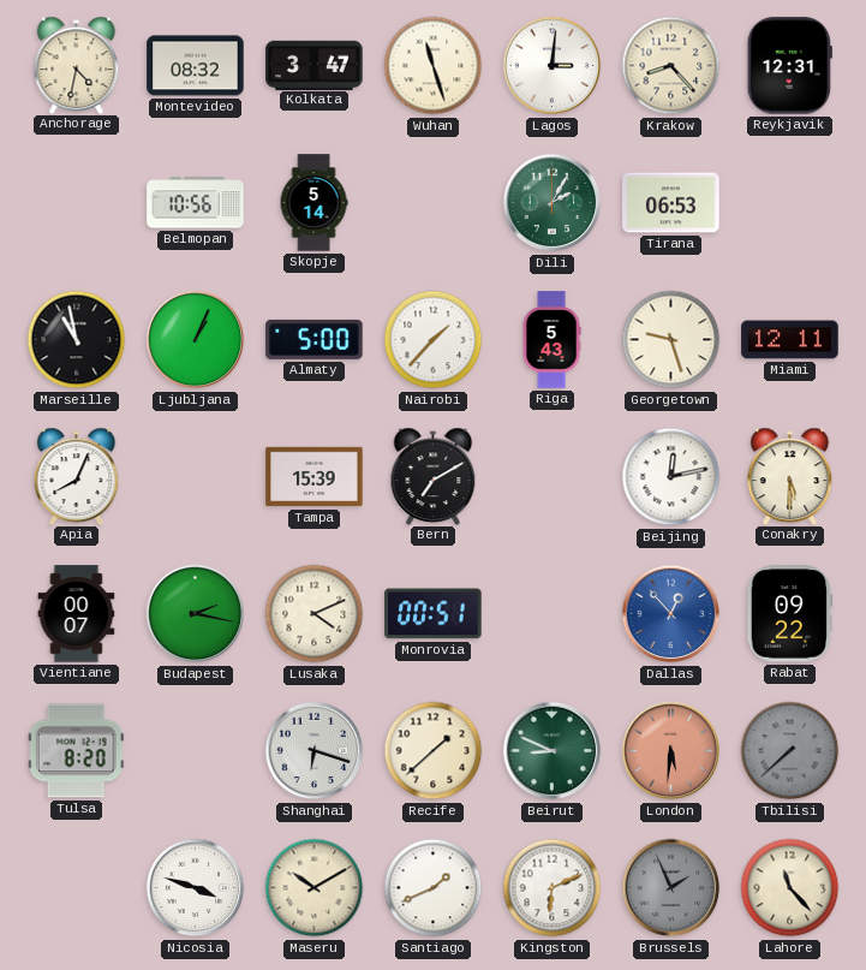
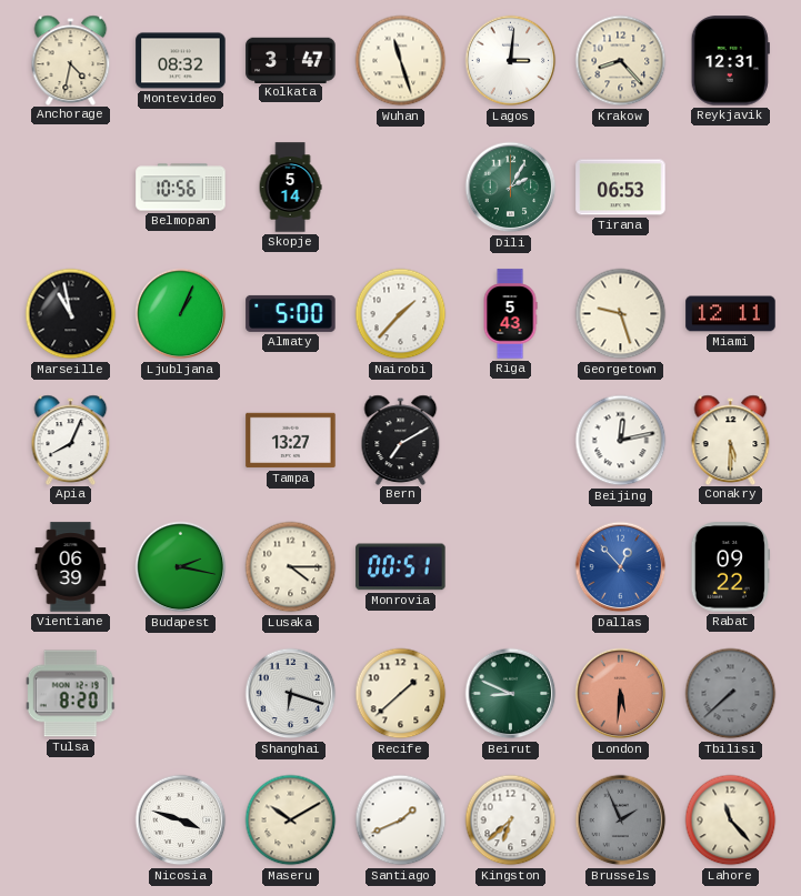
Tampa: 15:39 -> 13:27
Vientiane: 00:07 -> 06:39
Lusaka: 4:11 -> 4:15
Kingston: 6:11 -> 6:38
